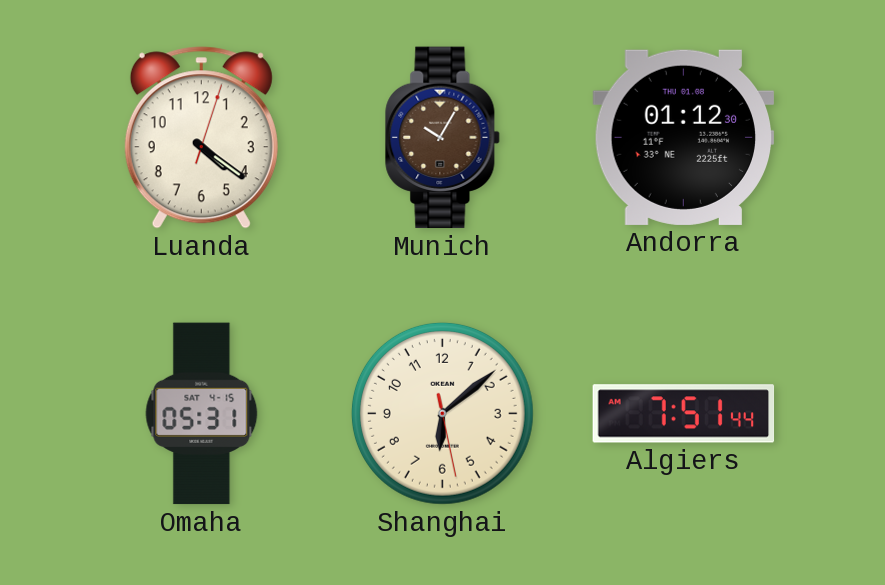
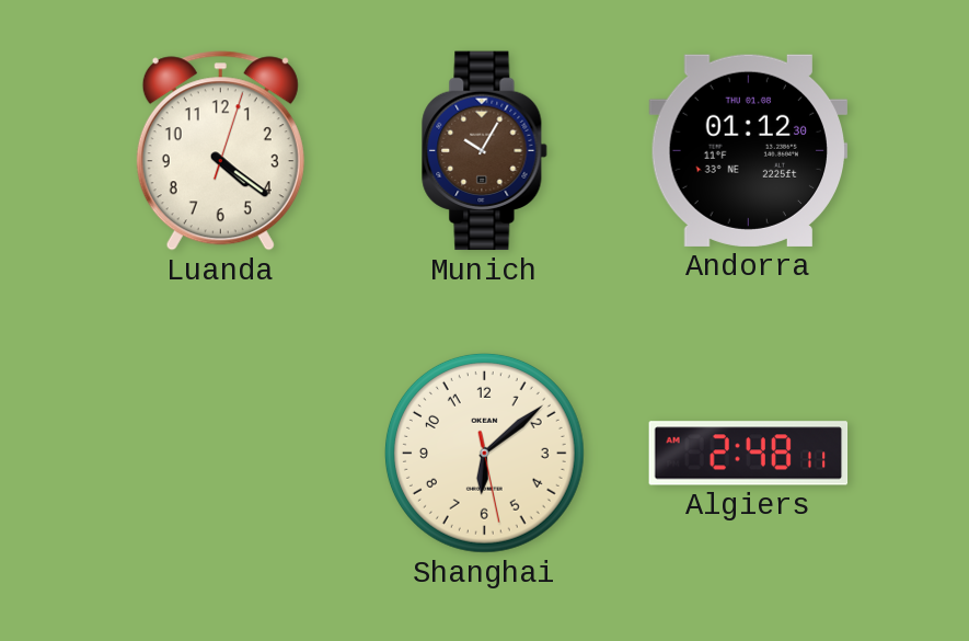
Omaha: 05:31 -> none
Algiers: 7:51 -> 2:48
